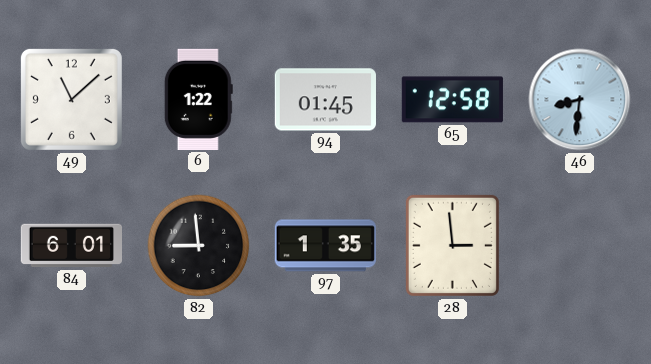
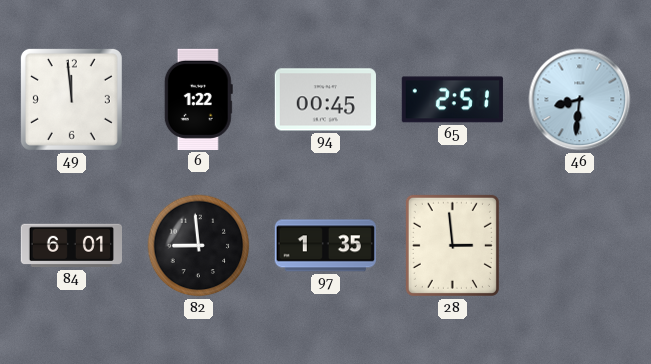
49: 11:08 -> 11:59
94: 01:45 -> 00:45
65: 12:58 -> 2:51
